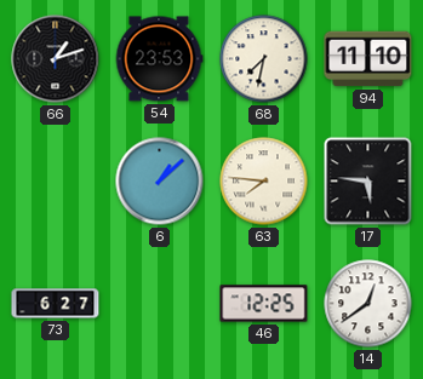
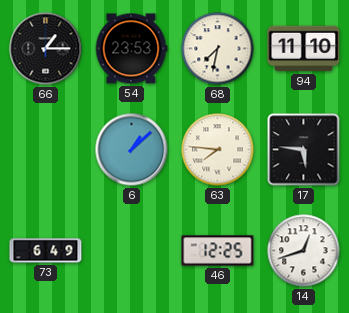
66: 1:12 -> 1:15
73: 6:27 -> 6:49
14: 12:39 -> 12:42
